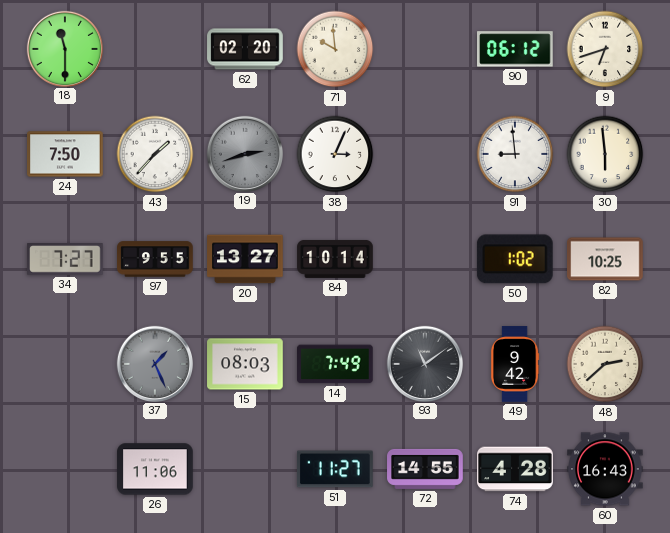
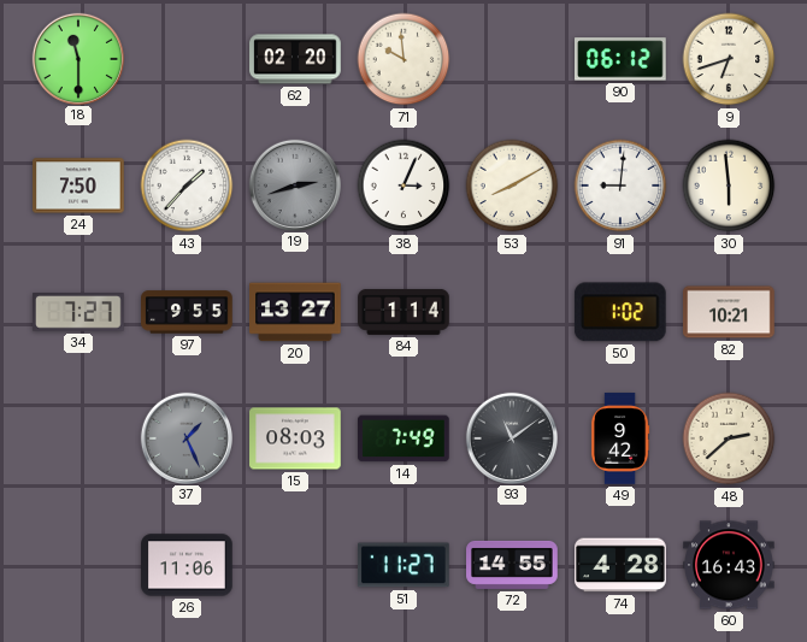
53: none -> 8:10
91: 8:59 -> 9:01
84: 10:14 -> 1:14
82: 10:25 -> 10:21
